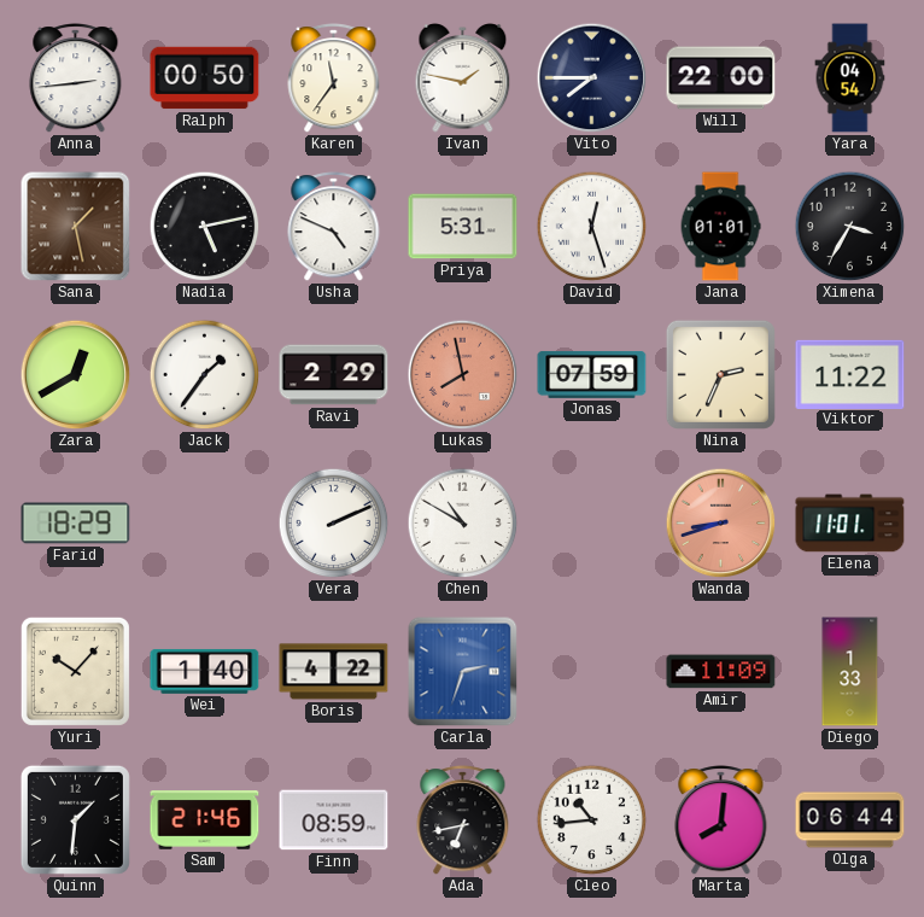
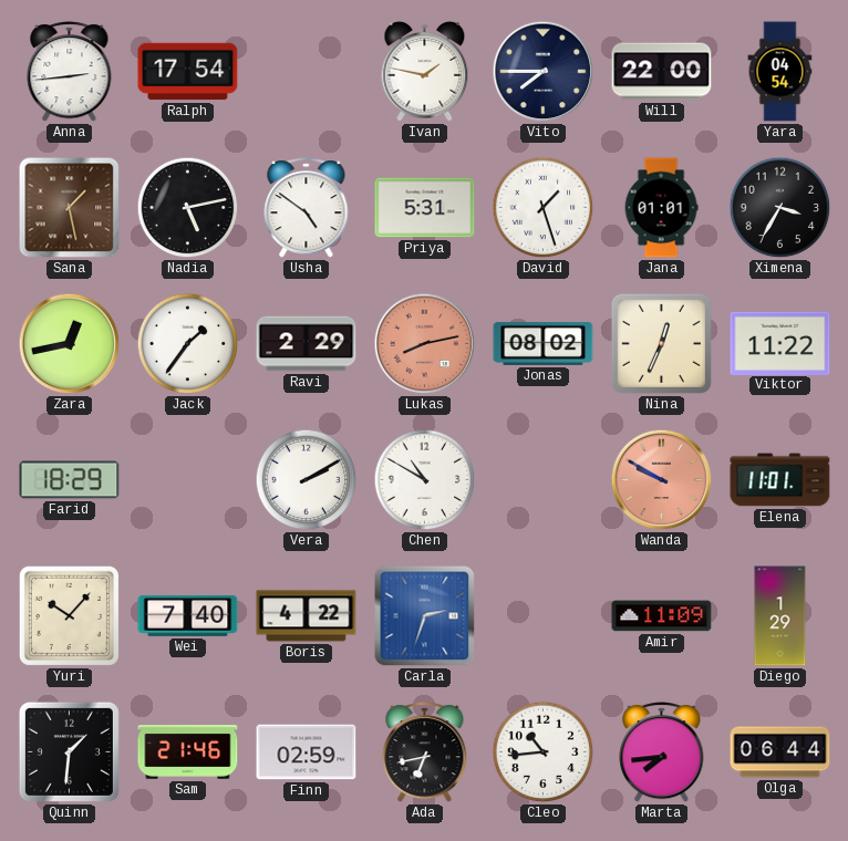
Ralph: 00:50 -> 17:54
Karen: 11:36 -> none
Usha: 4:49 -> 4:51
David: 12:27 -> 1:27
Zara: 12:40 -> 12:43
Lukas: 7:58 -> 8:13
Jonas: 07:59 -> 08:02
Nina: 2:34 -> 12:34
Vera: 2:11 -> 2:10
Wanda: 8:42 -> 9:50
Wei: 1:40 -> 7:40
Diego: 1:33 -> 1:29
Finn: 08:59 -> 02:59
Marta: 8:01 -> 7:44
